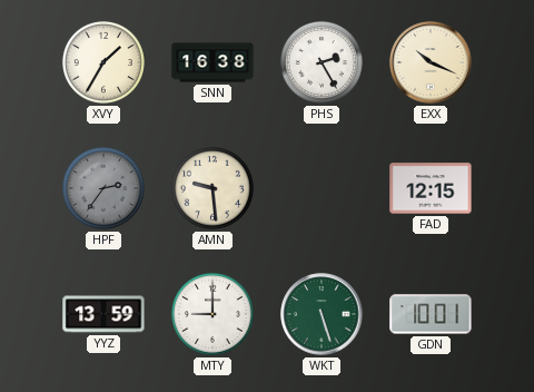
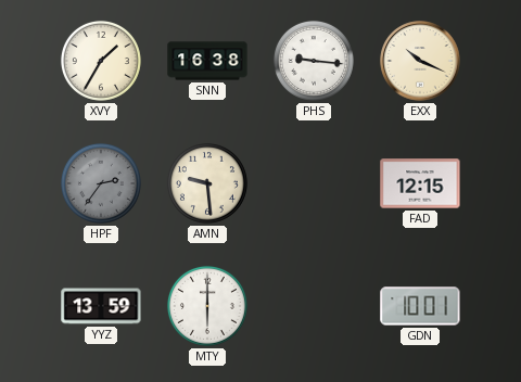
PHS: 2:25 -> 9:16
MTY: 9:00 -> 6:00
WKT: 5:27 -> none
